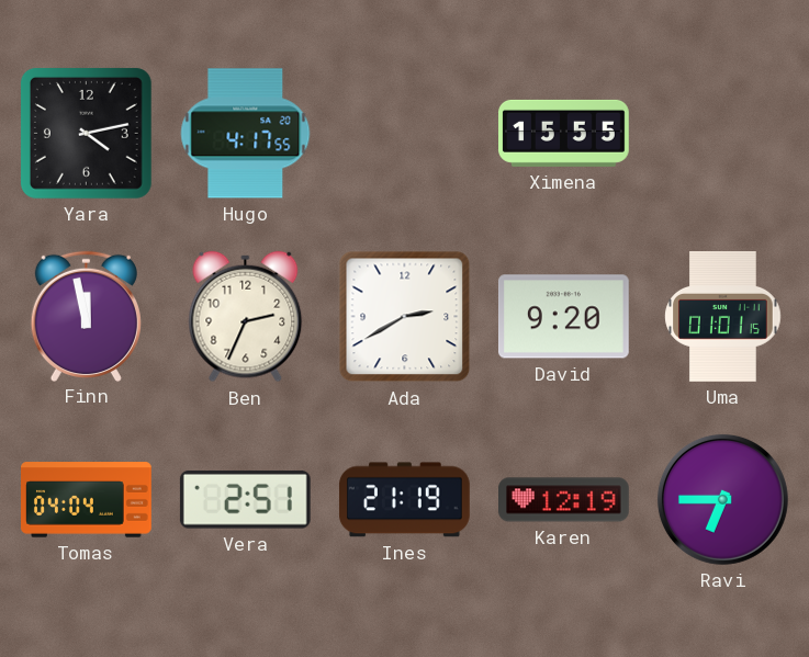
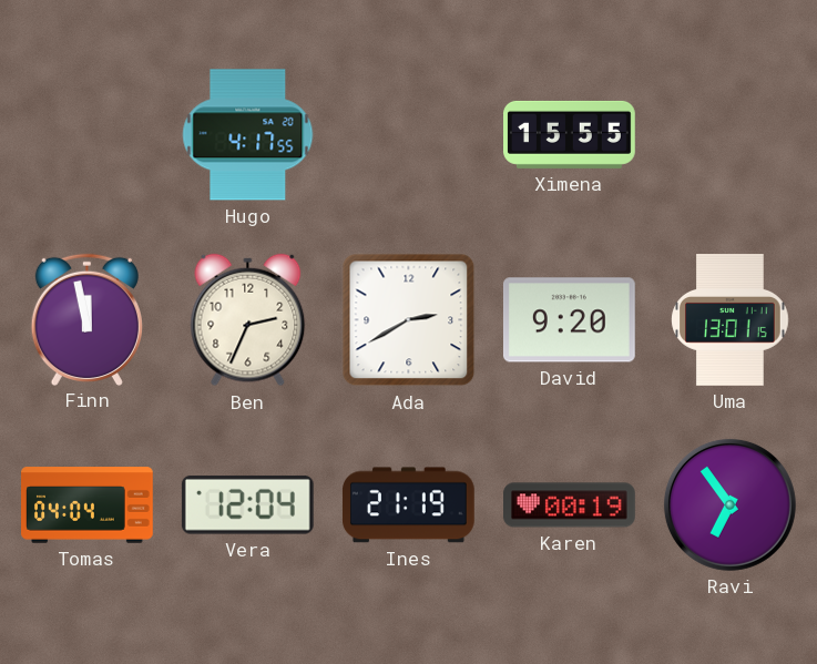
Yara: 4:13 -> none
Uma: 01:01 -> 13:01
Vera: 2:51 -> 12:04
Karen: 12:19 -> 00:19
Ravi: 6:45 -> 6:54
